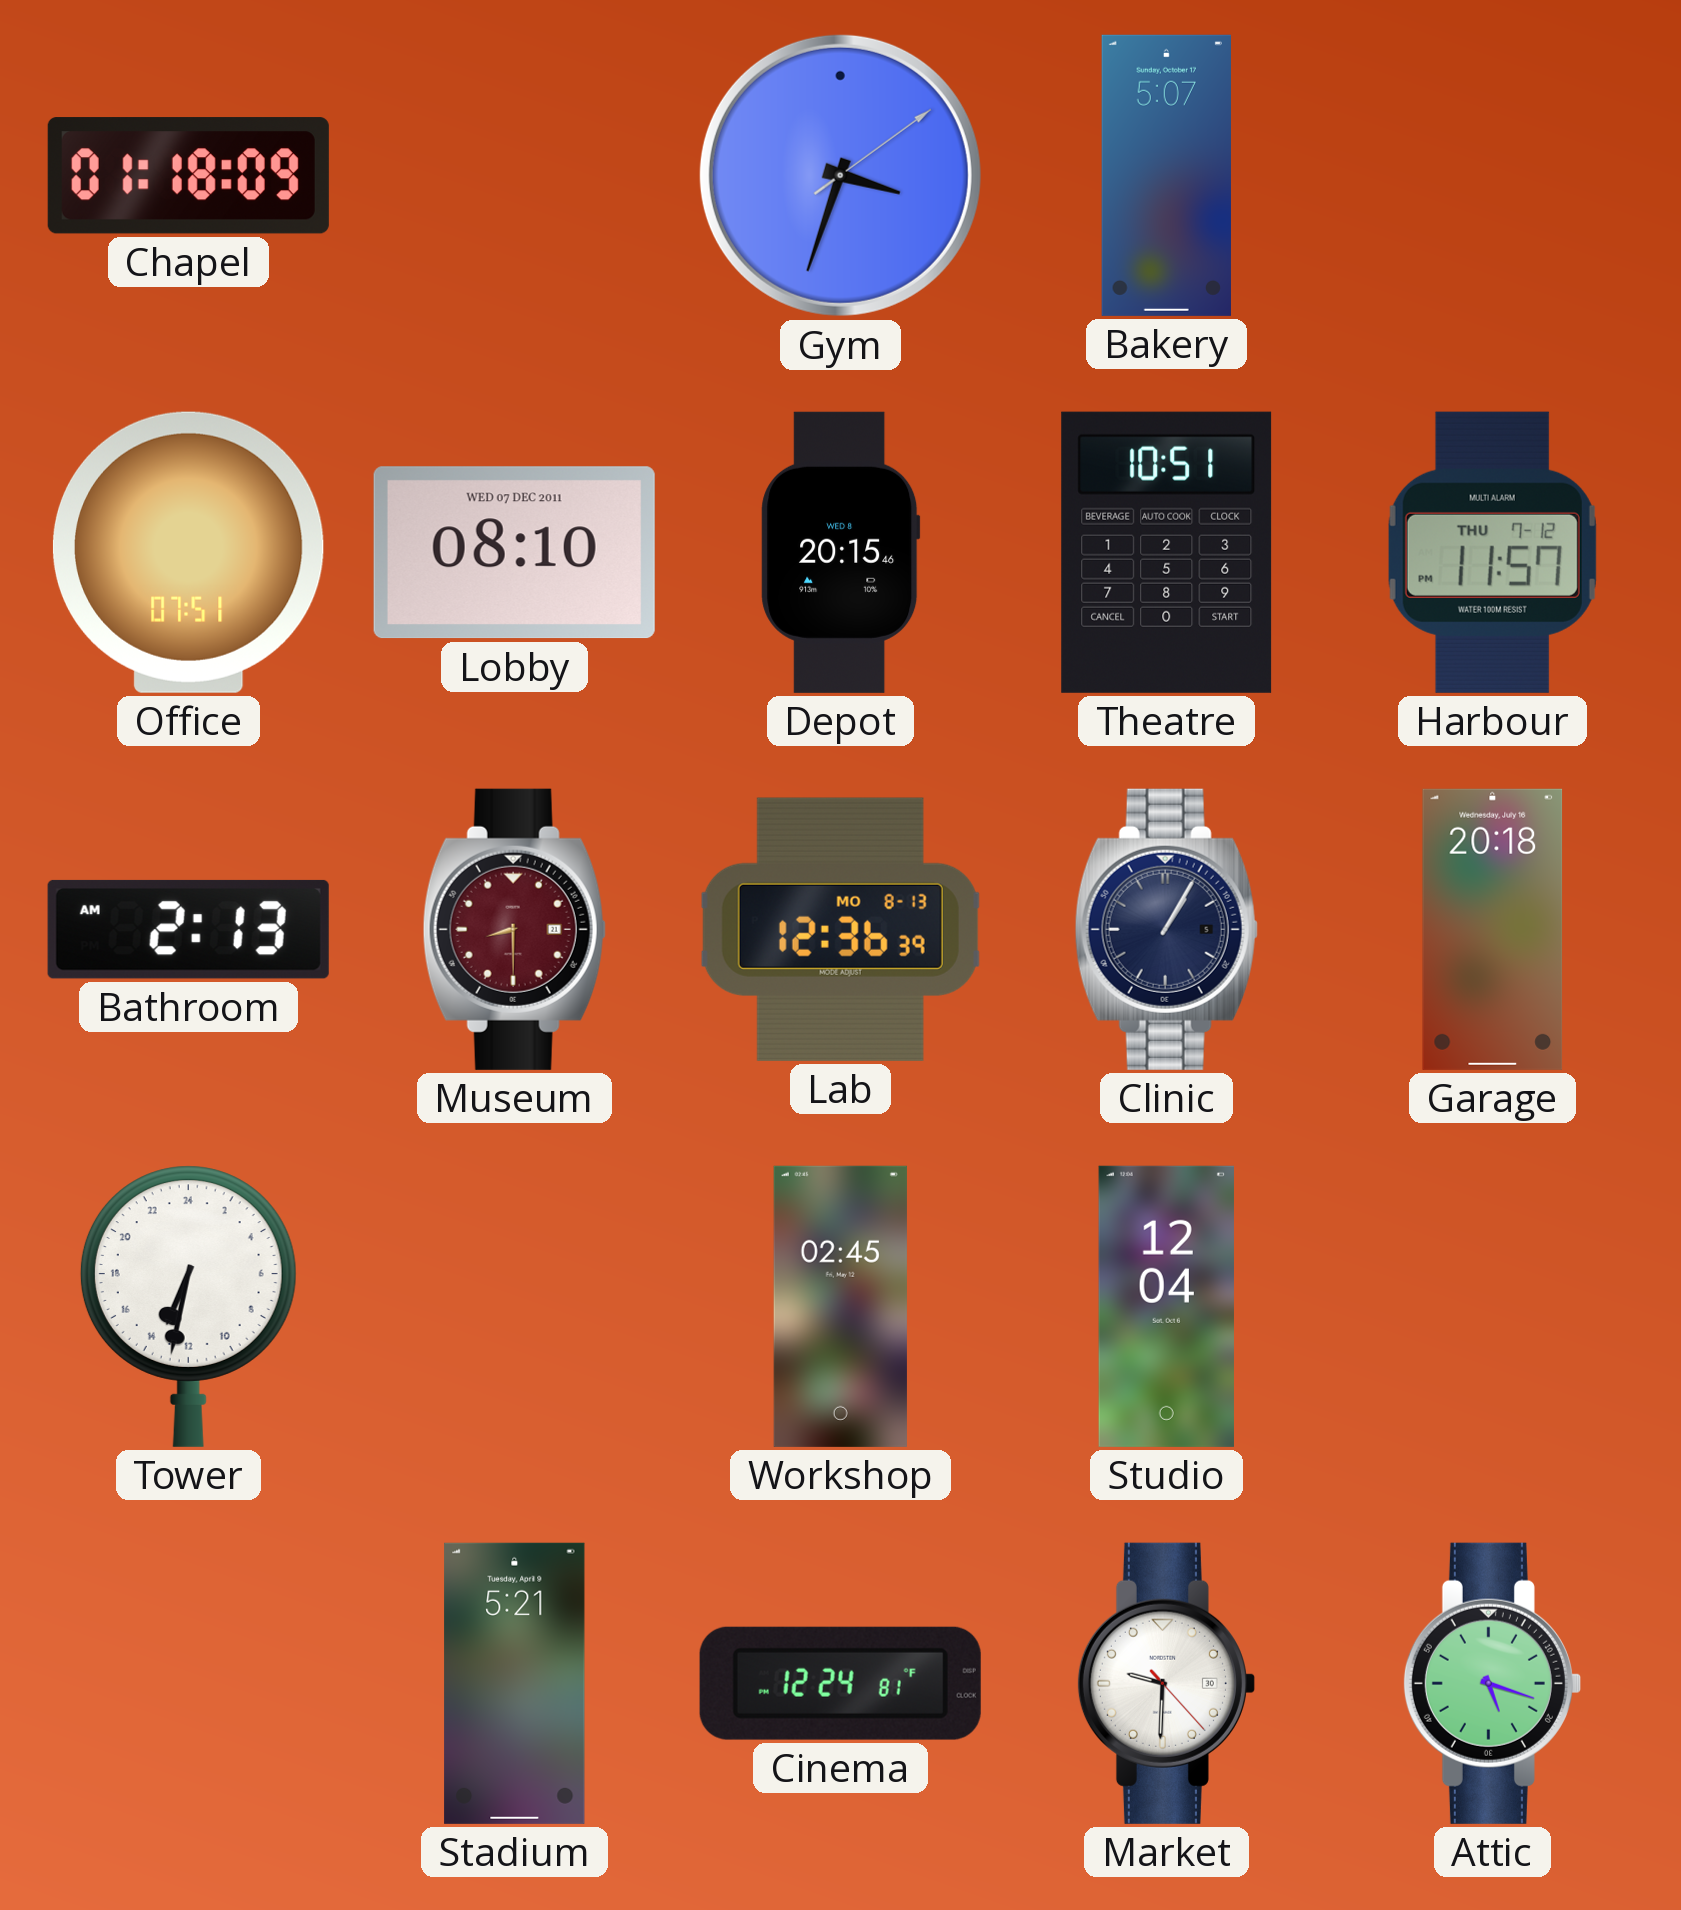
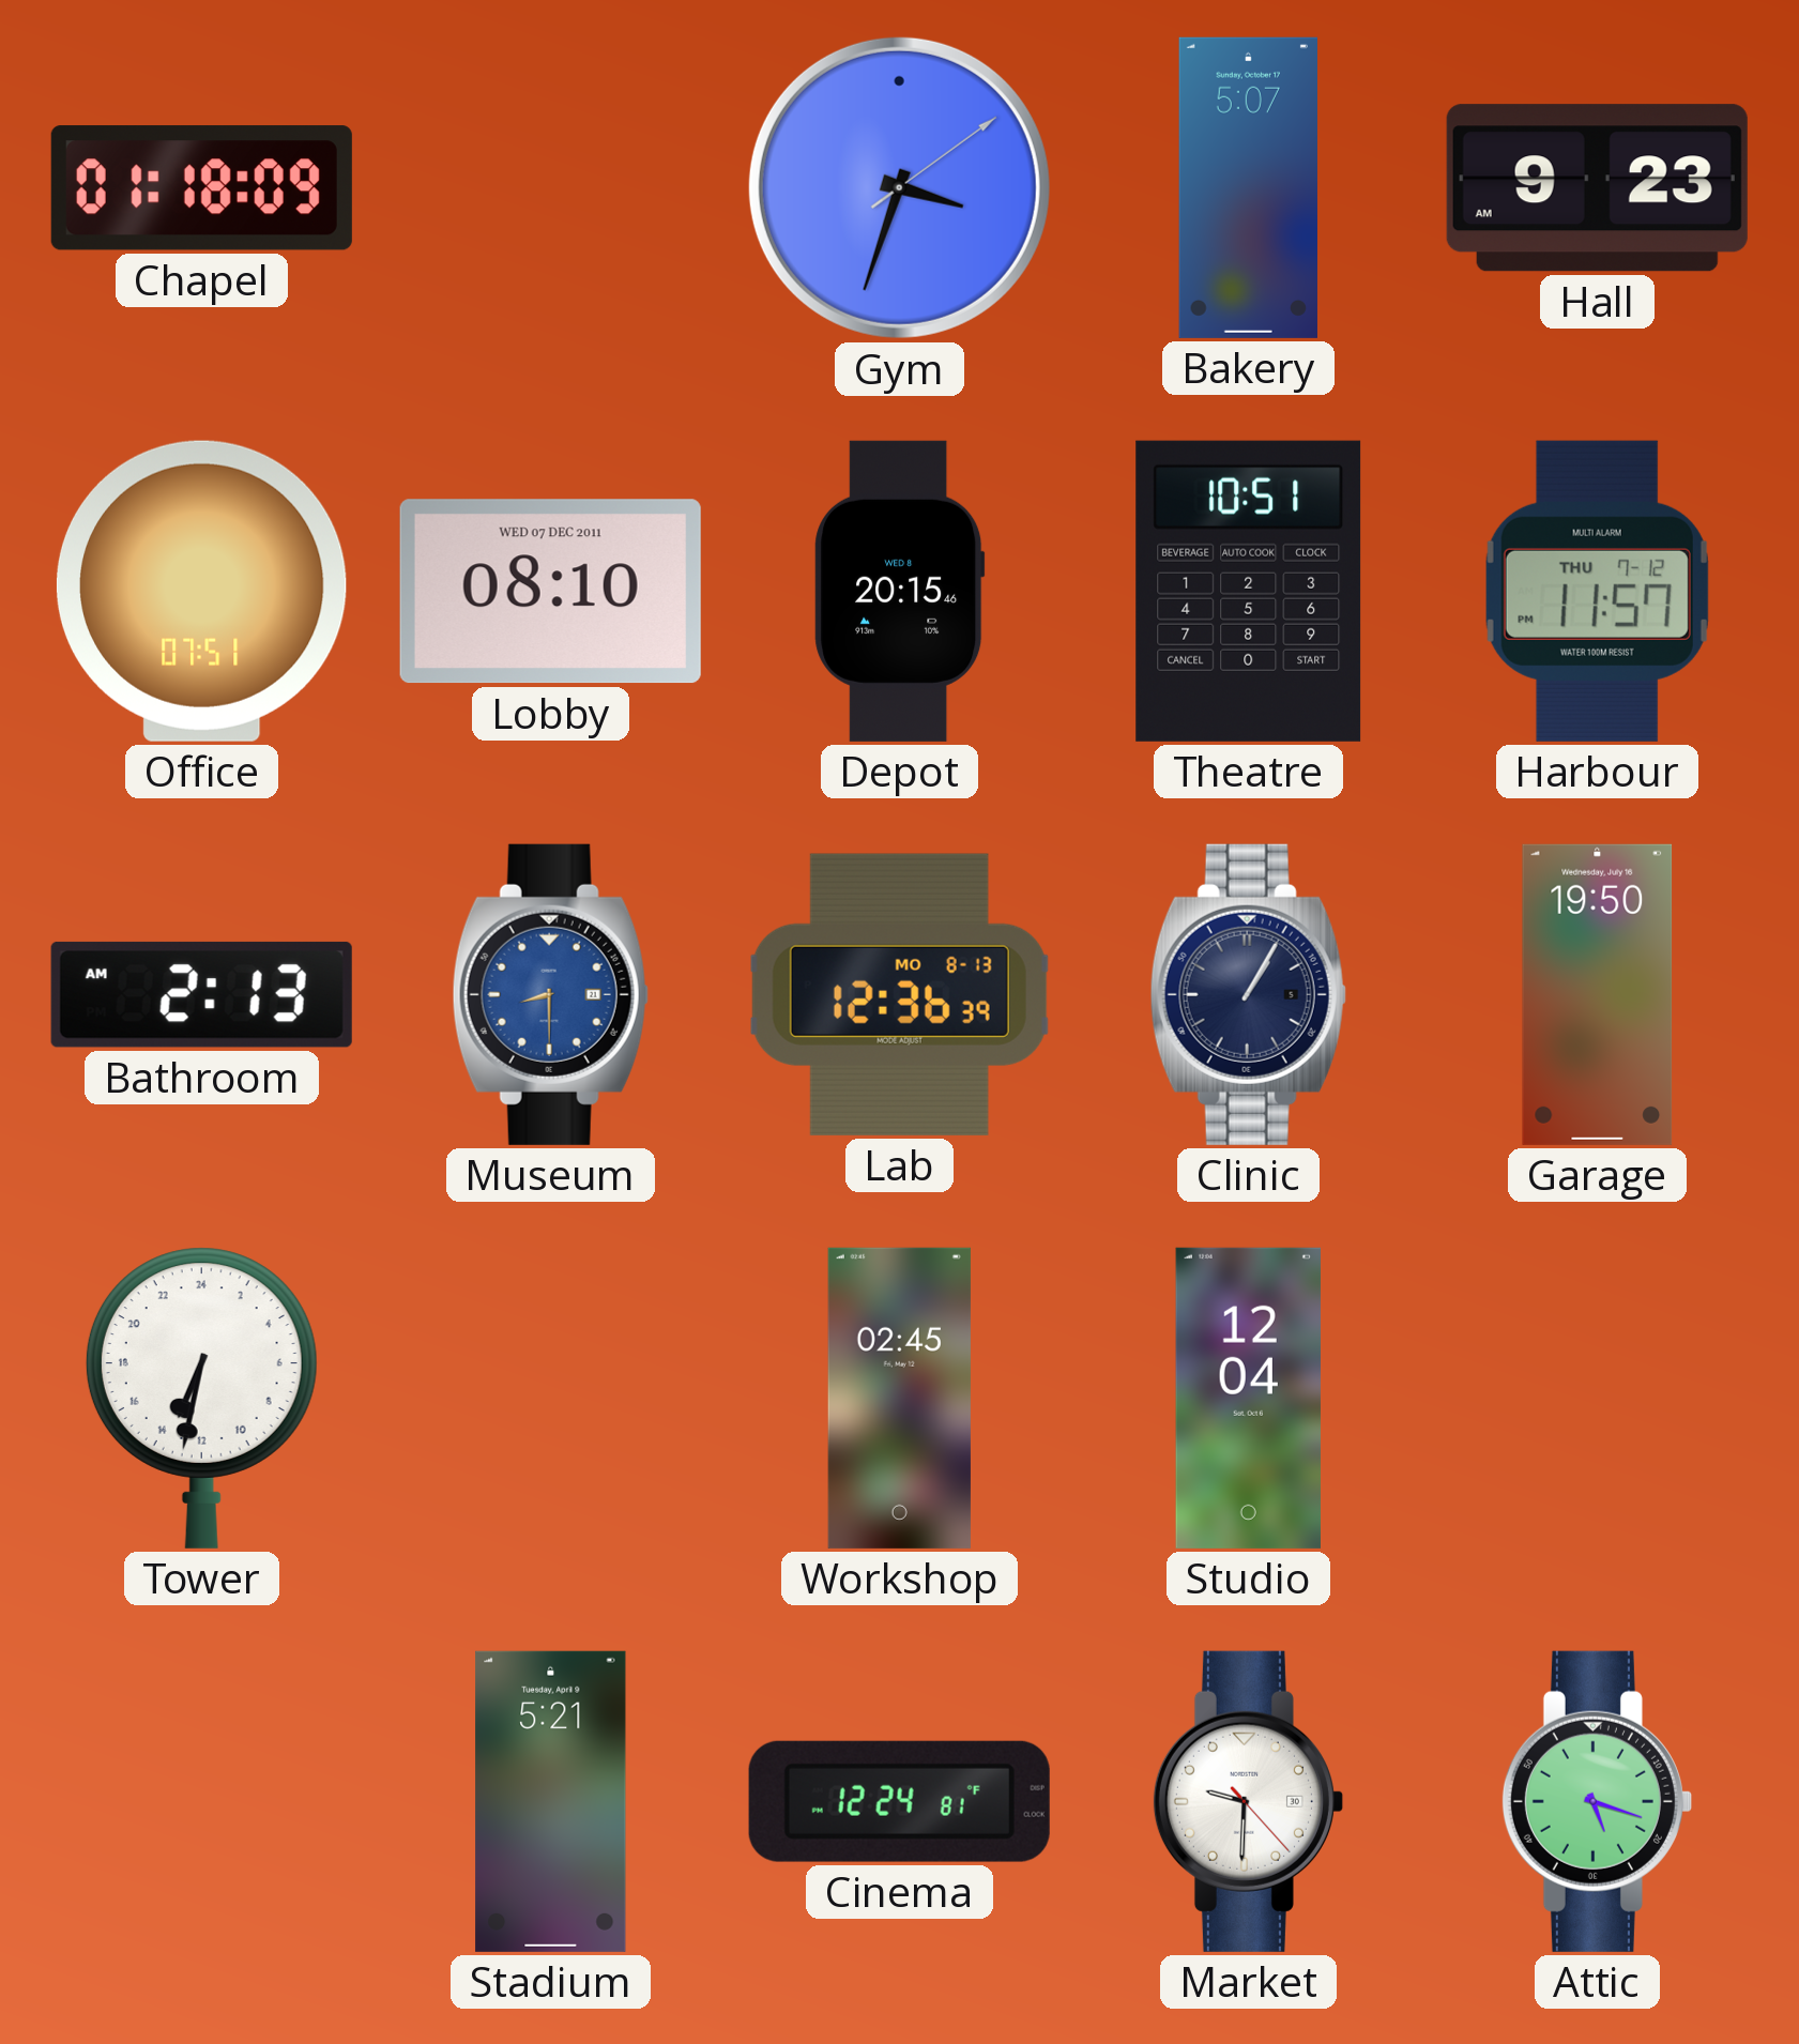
Hall: none -> 9:23
Museum dial: burgundy -> blue
Garage: 20:18 -> 19:50
